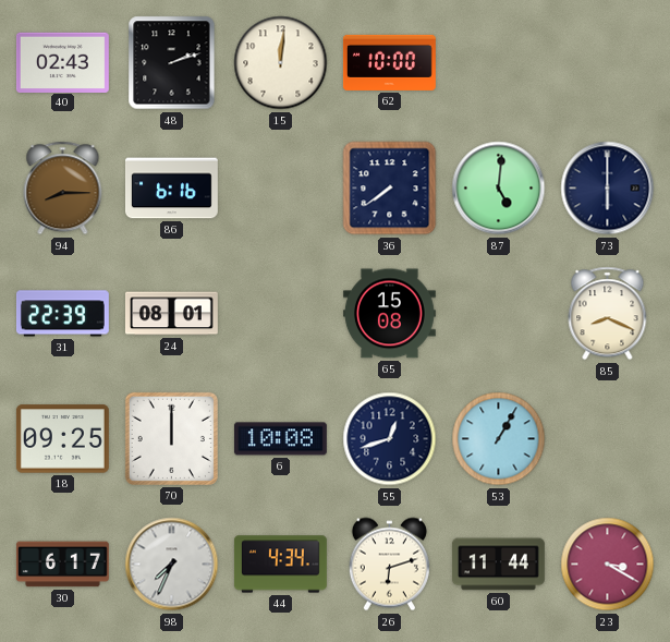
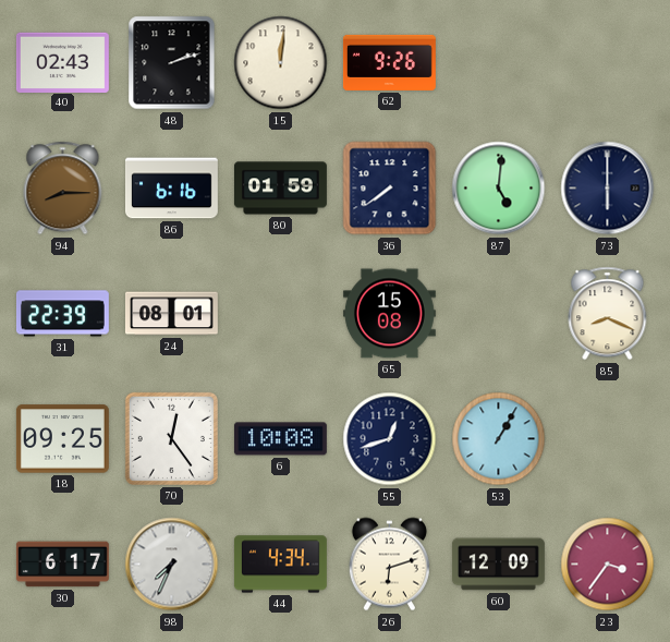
62: 10:00 -> 9:26
80: none -> 01:59
70: 12:00 -> 12:24
60: 11:44 -> 12:09
23: 3:20 -> 3:36
